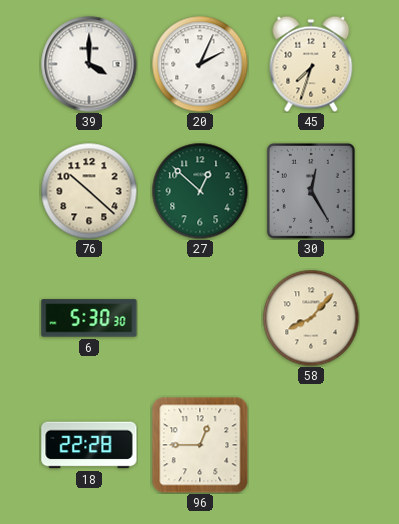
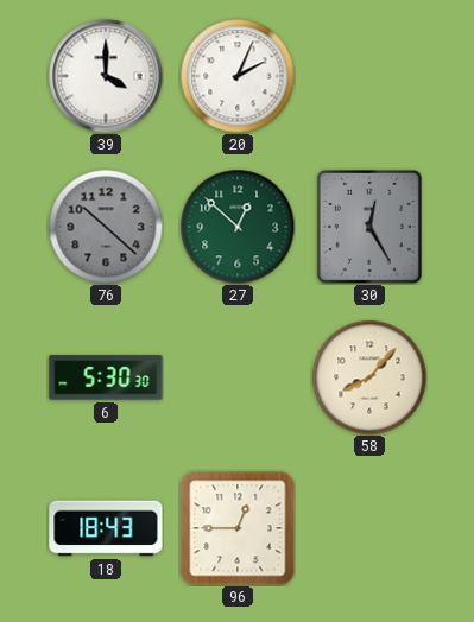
45: 7:33 -> none
76 dial: cream -> grey
18: 22:28 -> 18:43
